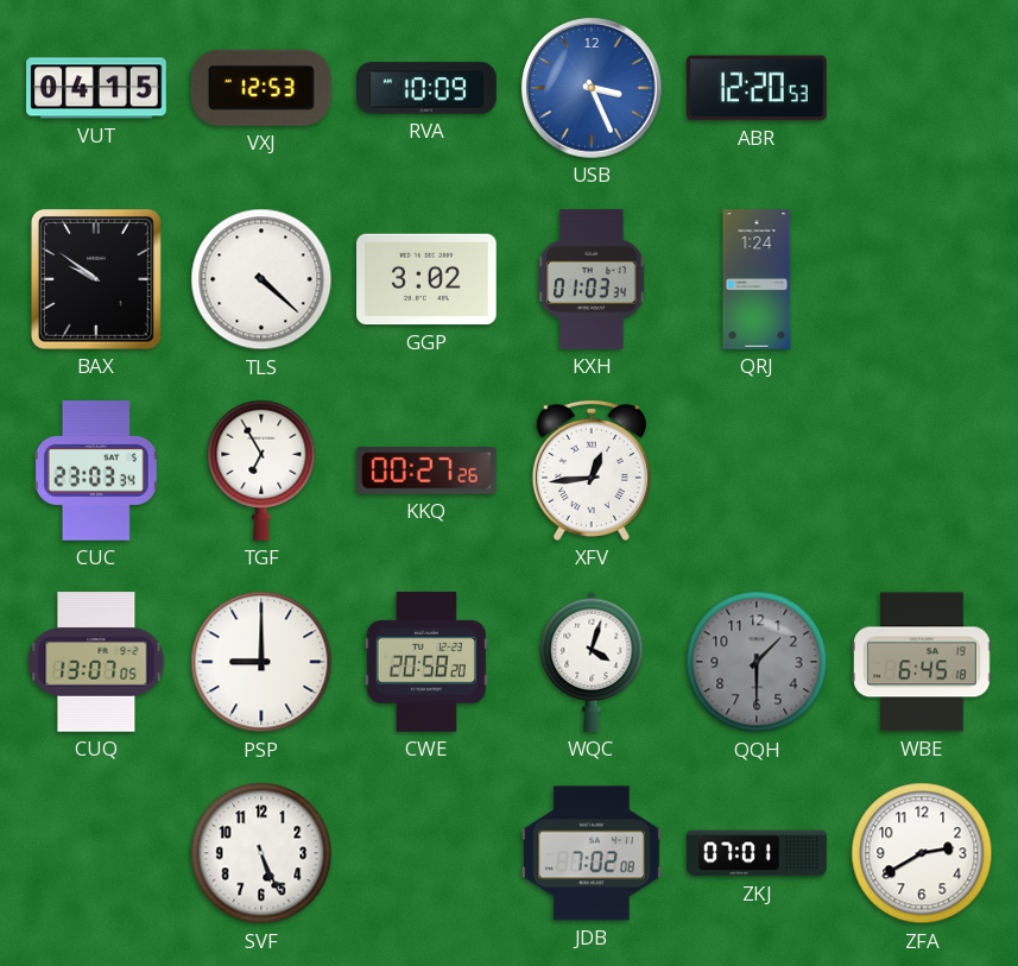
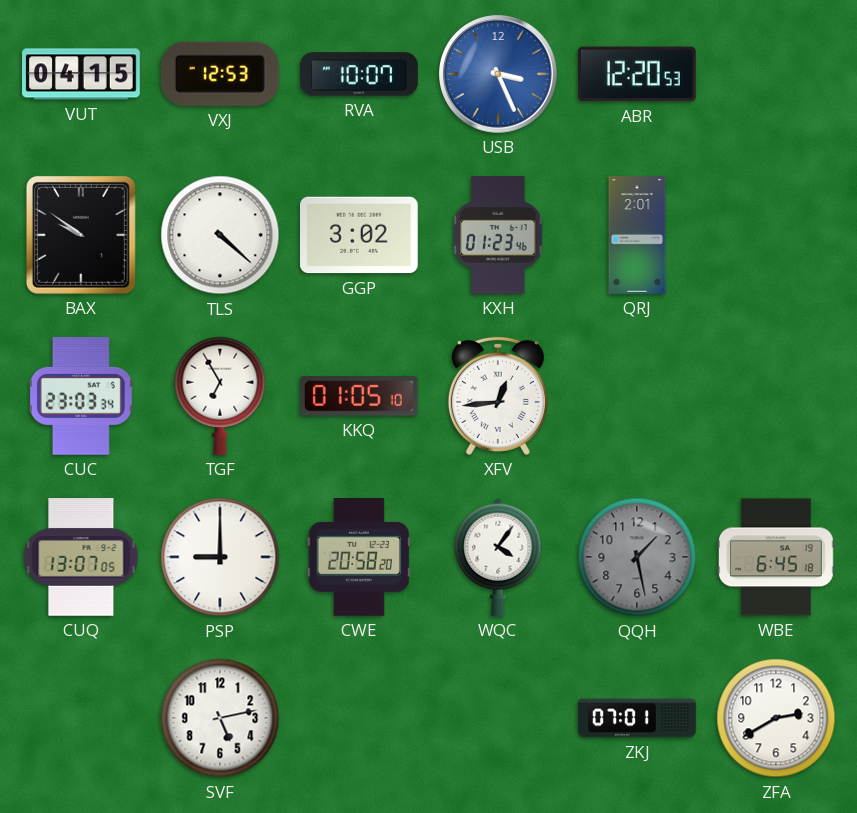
RVA: 10:09 -> 10:07
KXH: 01:03 -> 01:23
QRJ: 1:24 -> 2:01
KKQ: 00:27 -> 01:05
WQC: 4:03 -> 4:06
QQH: 1:30 -> 1:28
SVF: 5:26 -> 5:13
JDB: 7:02 -> none
